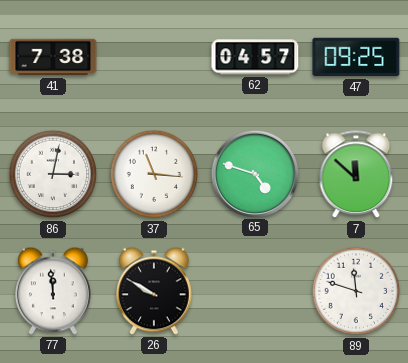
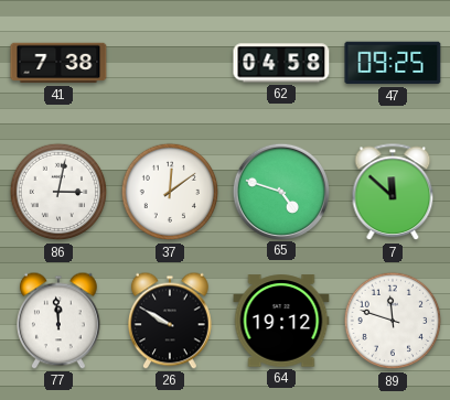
62: 04:57 -> 04:58
37: 11:16 -> 12:09
64: none -> 19:12
